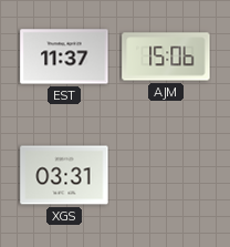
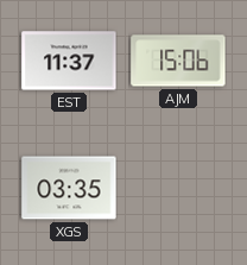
XGS: 03:31 -> 03:35
